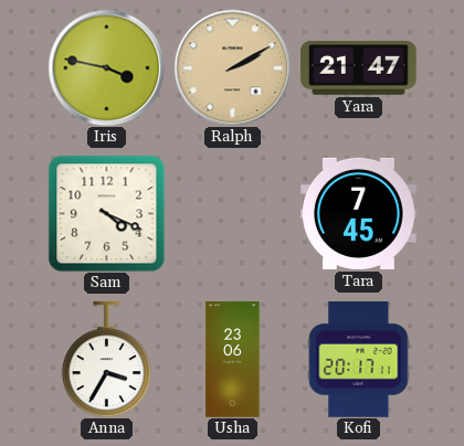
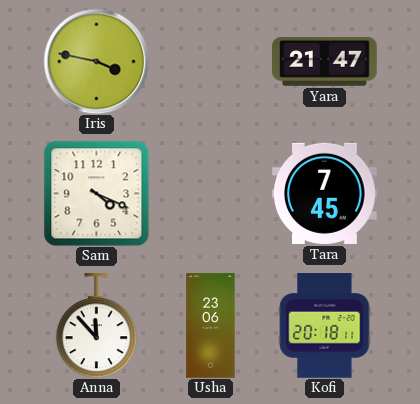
Ralph: 2:10 -> none
Anna: 3:35 -> 11:53
Kofi: 20:17 -> 20:18
